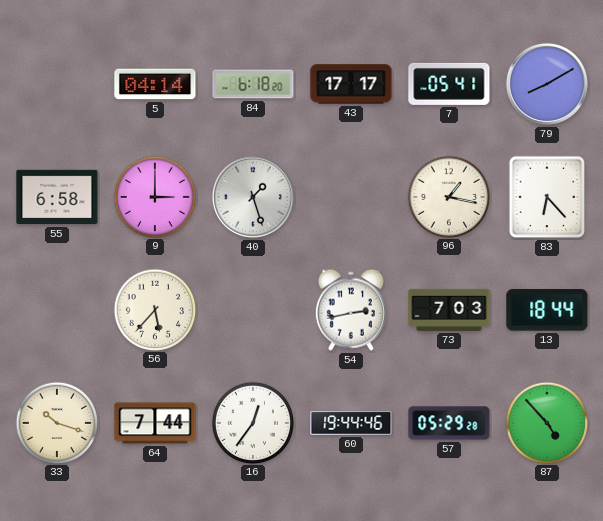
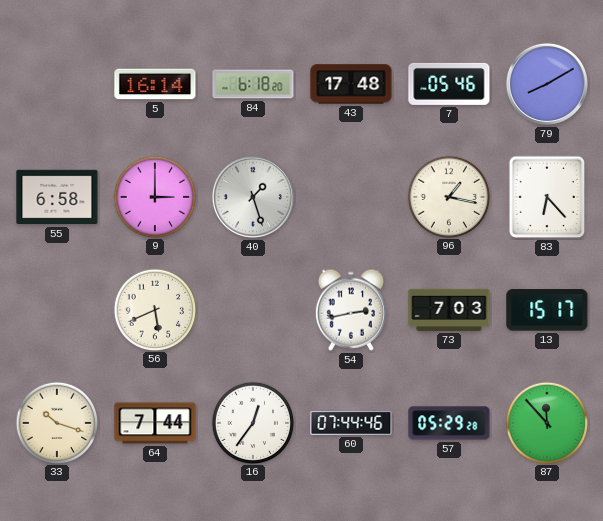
5: 04:14 -> 16:14
43: 17:17 -> 17:48
7: 05:41 -> 05:46
56: 5:37 -> 5:41
13: 18:44 -> 15:17
60: 19:44 -> 07:44
87: 4:53 -> 11:53
